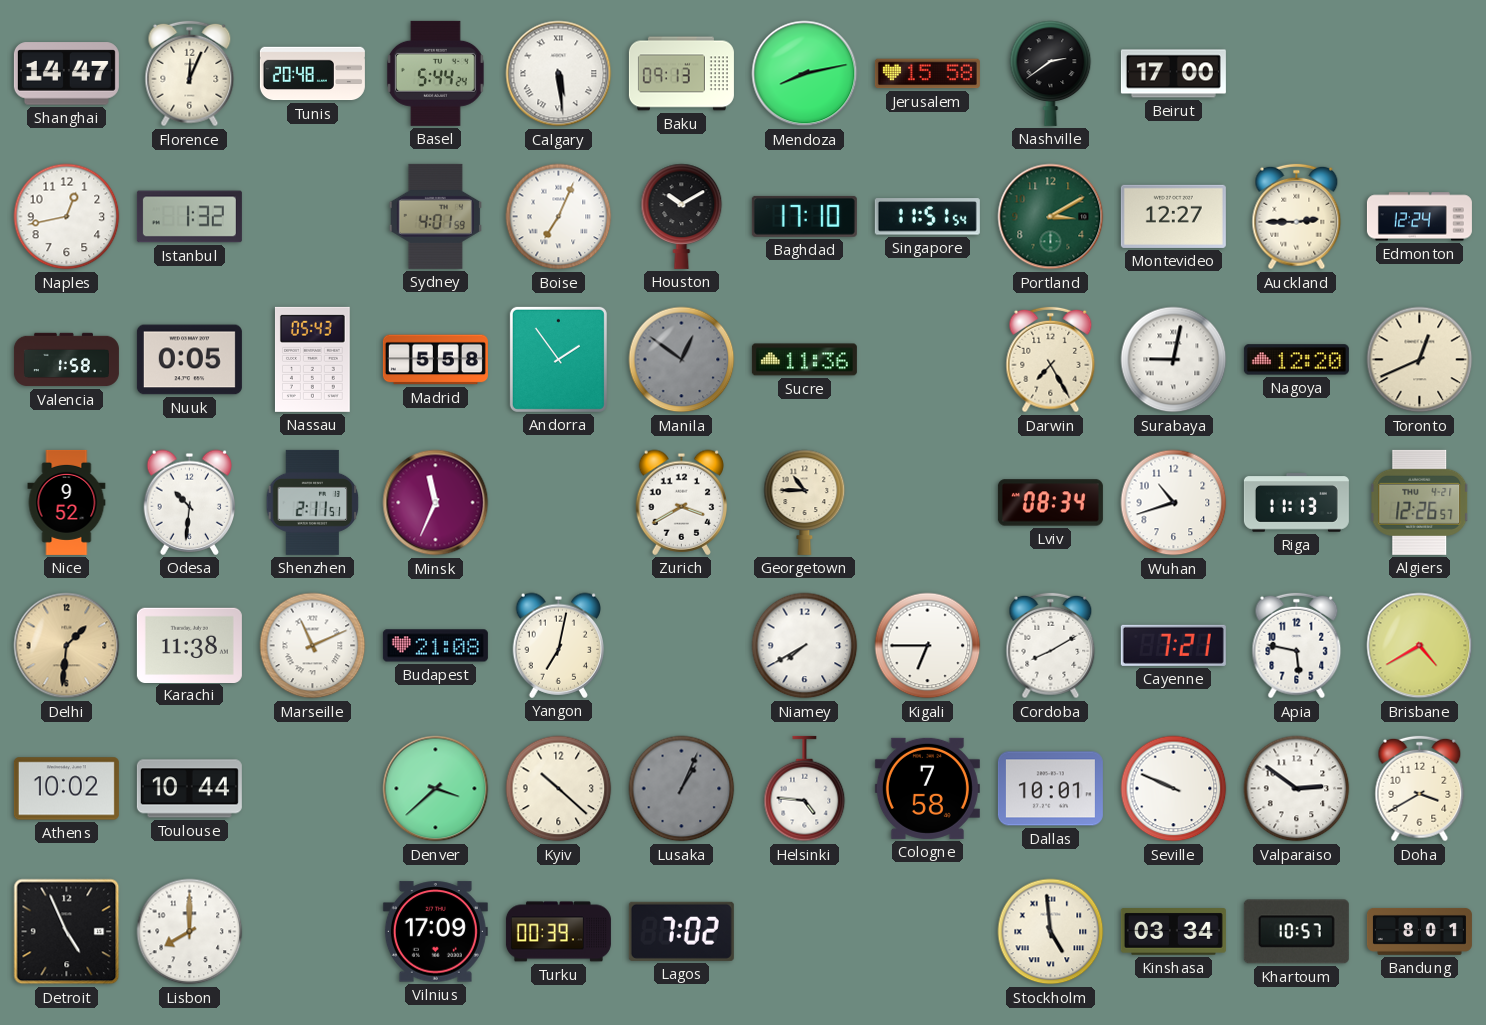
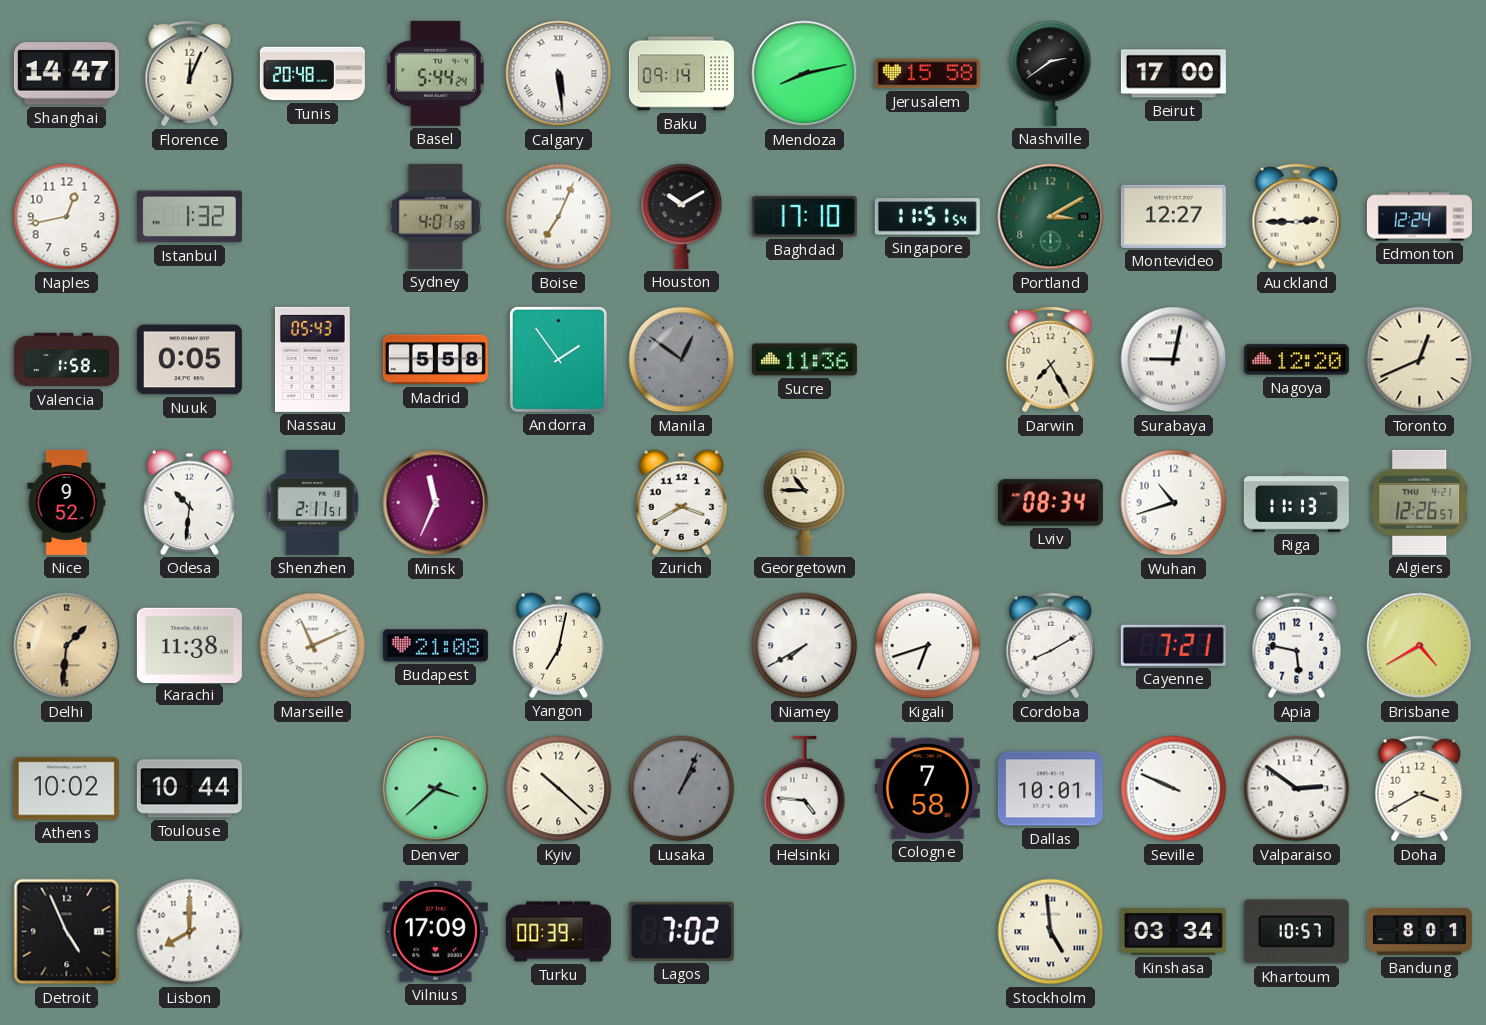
Baku: 09:13 -> 09:14
Kigali: 6:45 -> 6:42
